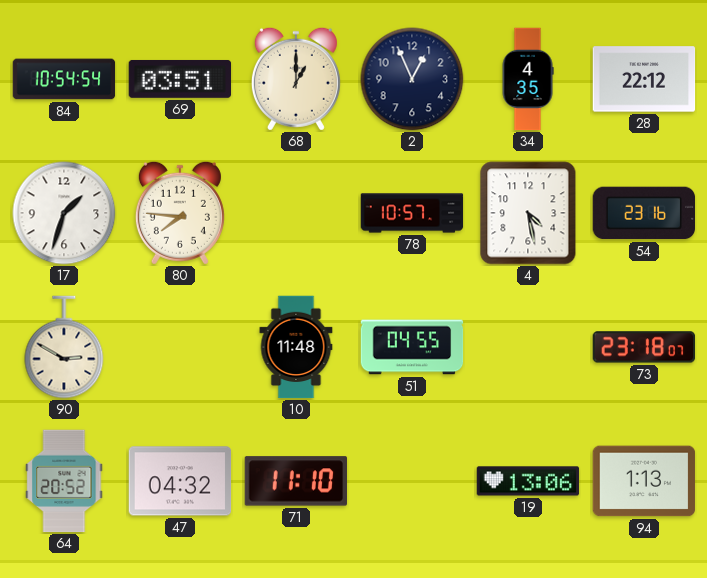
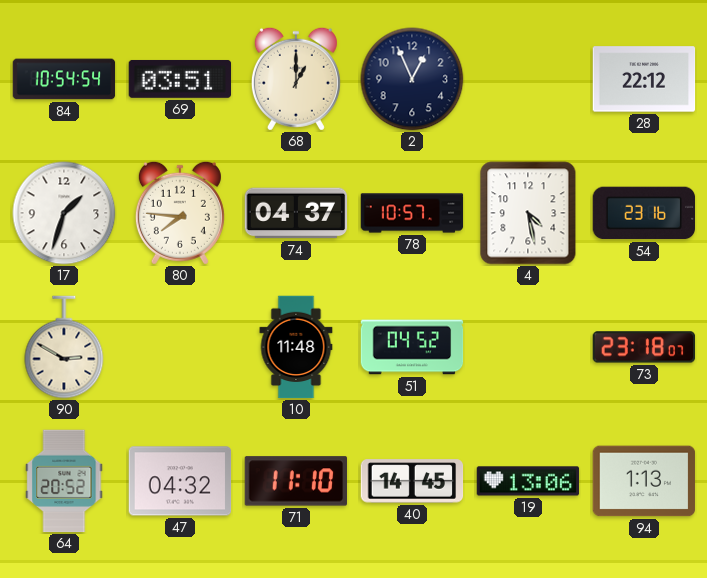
34: 4:35 -> none
74: none -> 04:37
51: 04:55 -> 04:52
40: none -> 14:45
